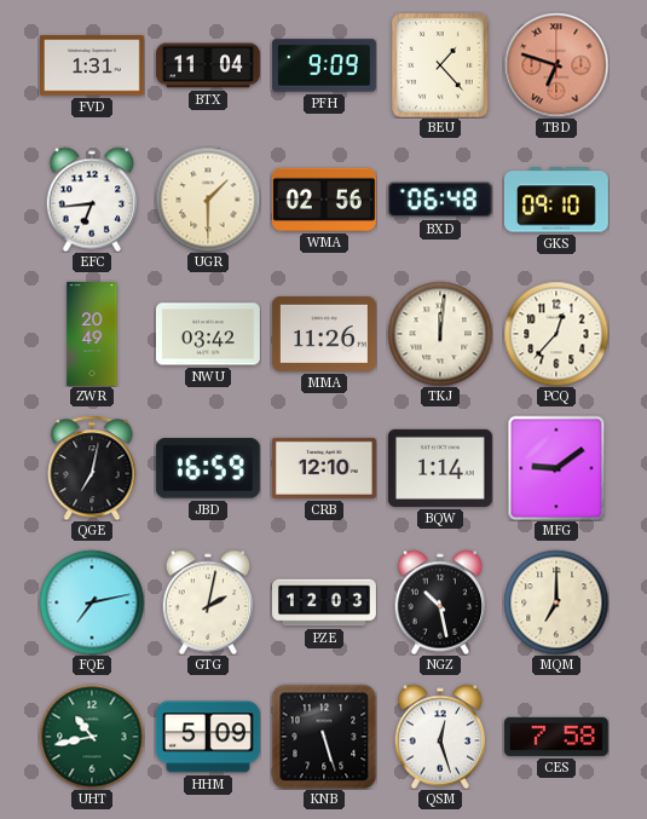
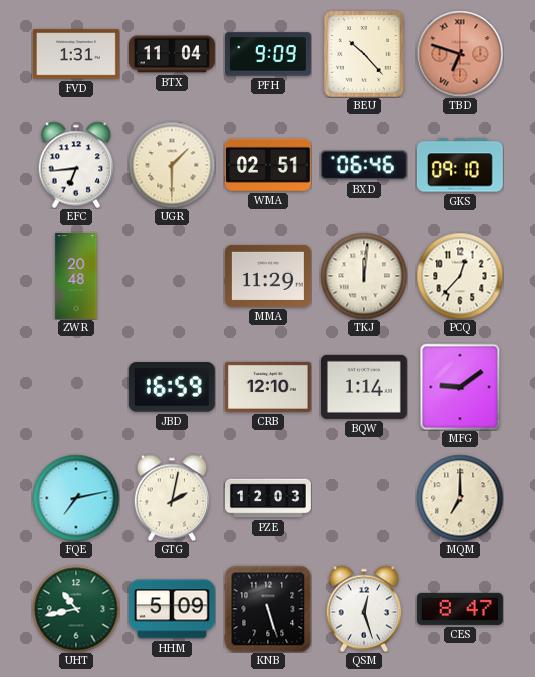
BEU: 1:23 -> 10:23
WMA: 02:56 -> 02:51
BXD: 06:48 -> 06:46
ZWR: 20:49 -> 20:48
NWU: 03:42 -> none
MMA: 11:26 -> 11:29
QGE: 7:02 -> none
NGZ: 10:28 -> none
CES: 7:58 -> 8:47
